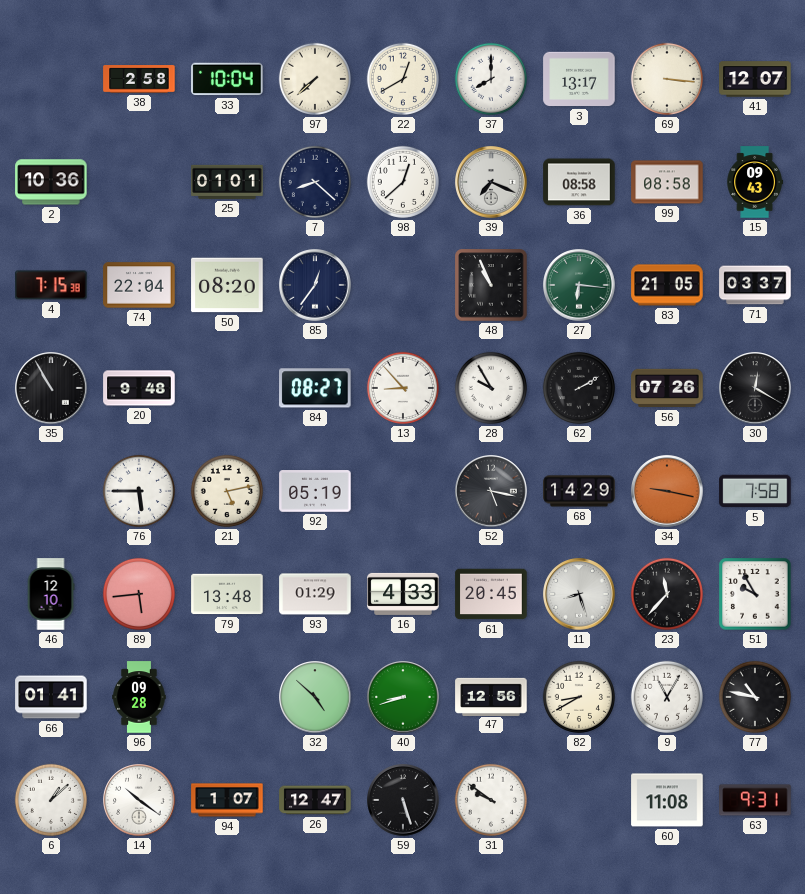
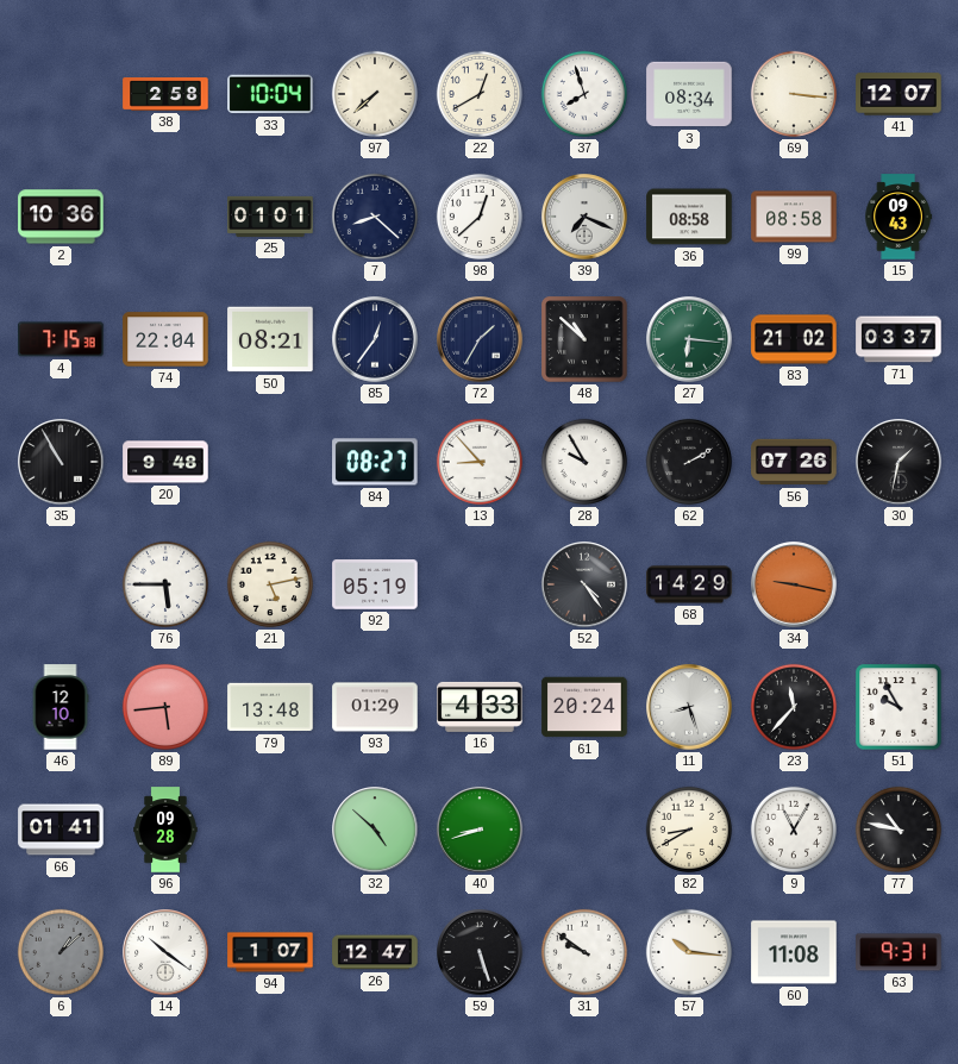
37: 8:00 -> 7:57
3: 13:17 -> 08:34
50: 08:20 -> 08:21
72: none -> 1:35
48: 10:56 -> 10:52
83: 21:05 -> 21:02
30: 12:20 -> 1:32
52: 5:17 -> 4:24
5: 7:58 -> none
61: 20:45 -> 20:24
47: 12:56 -> none
6 dial: white -> grey
57: none -> 10:16
